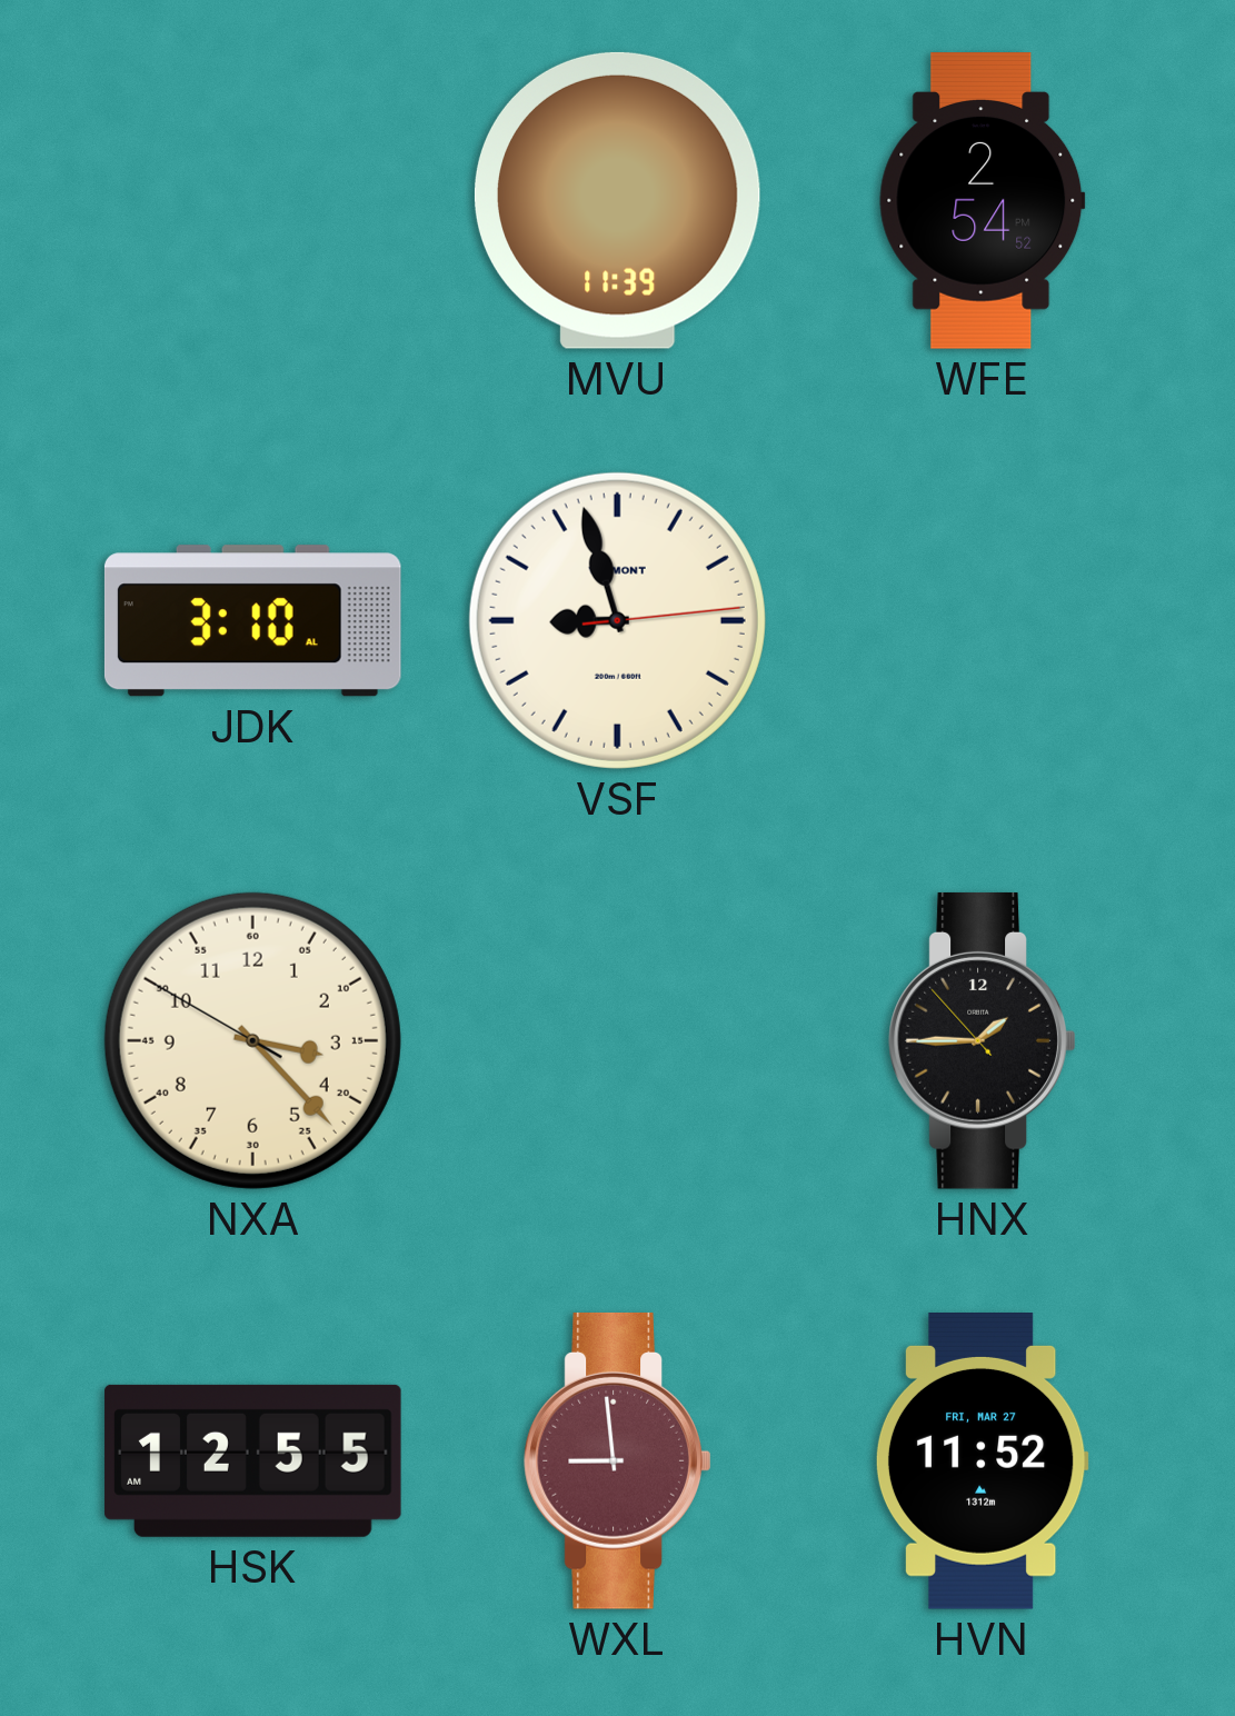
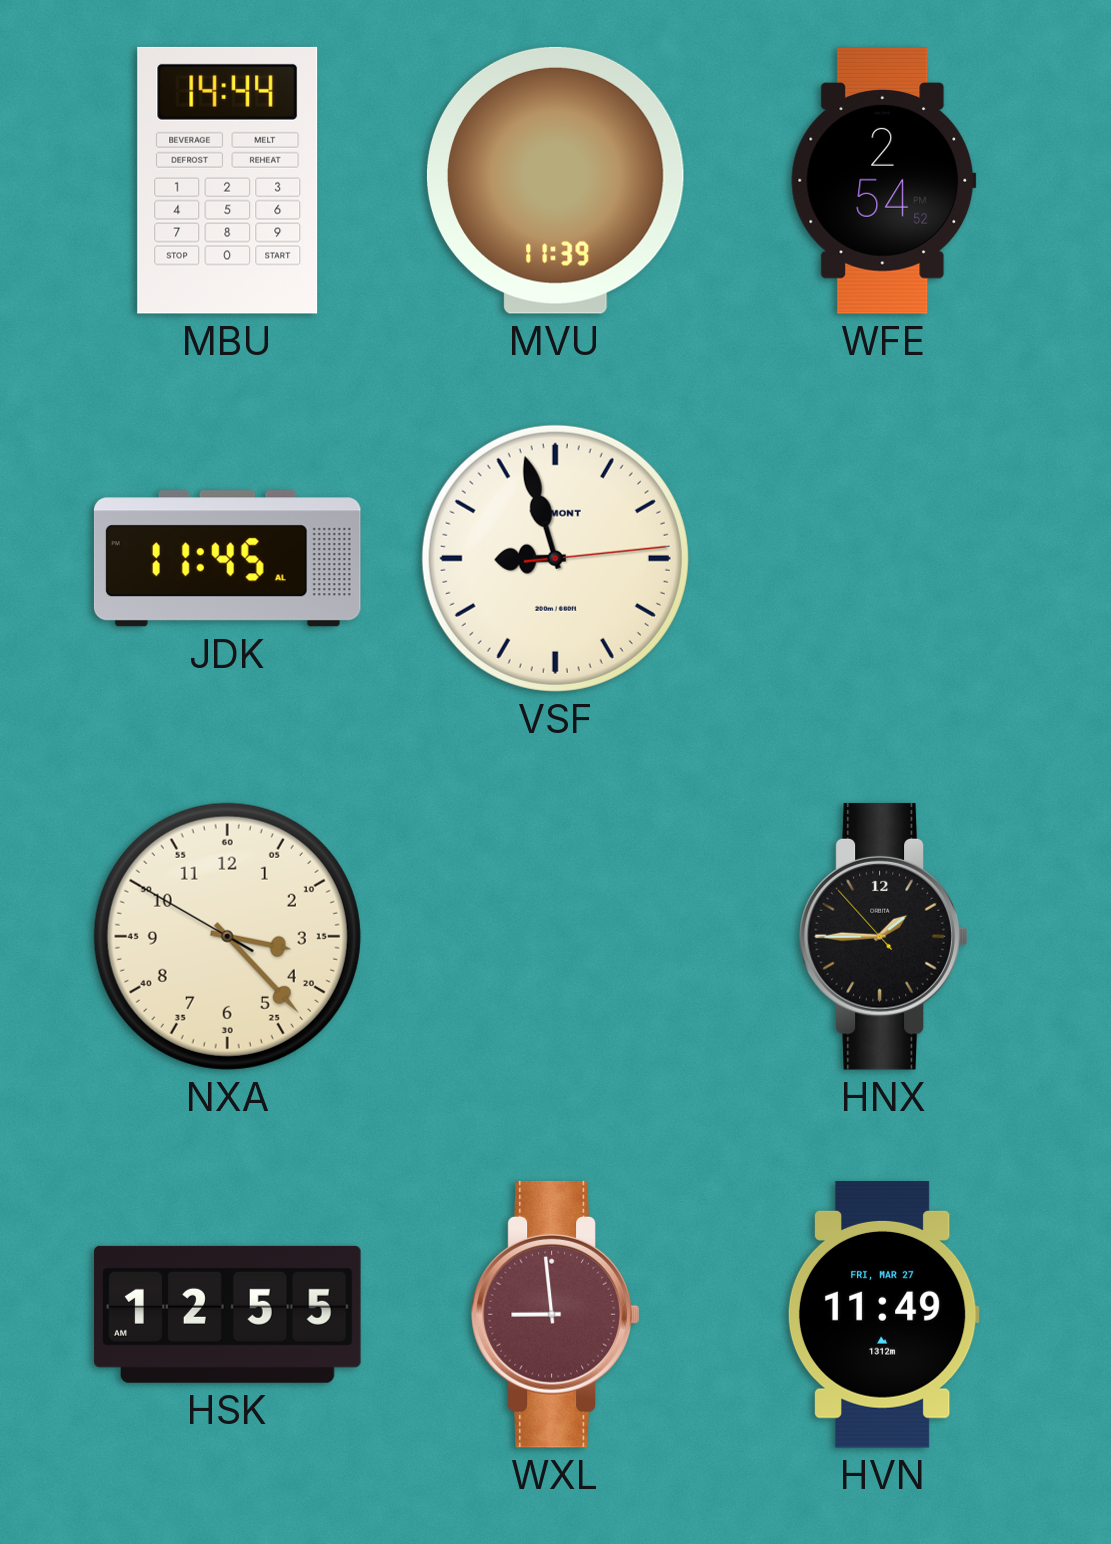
MBU: none -> 14:44
JDK: 3:10 -> 11:45
HVN: 11:52 -> 11:49
